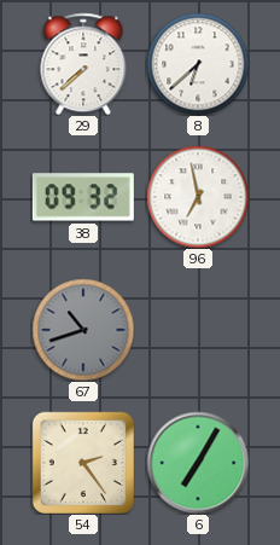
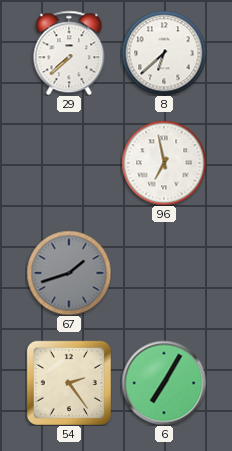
38: 09:32 -> none
67: 10:42 -> 1:42
